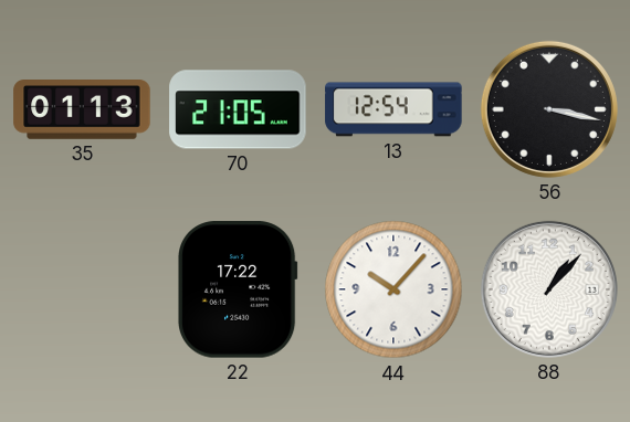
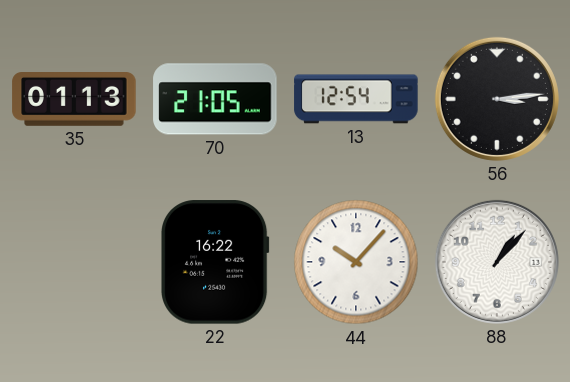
56: 3:17 -> 3:14
22: 17:22 -> 16:22
